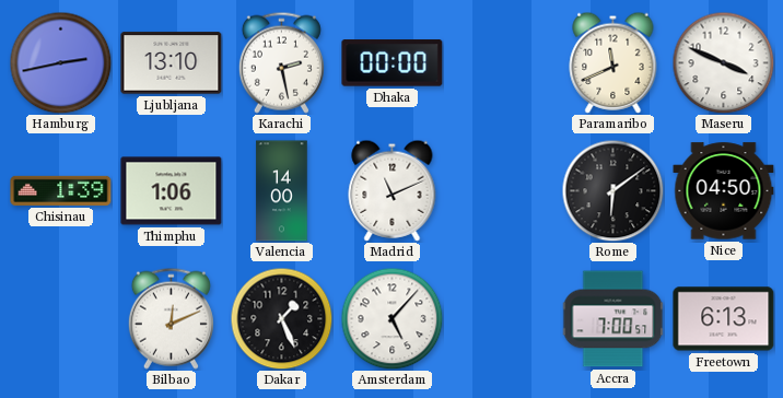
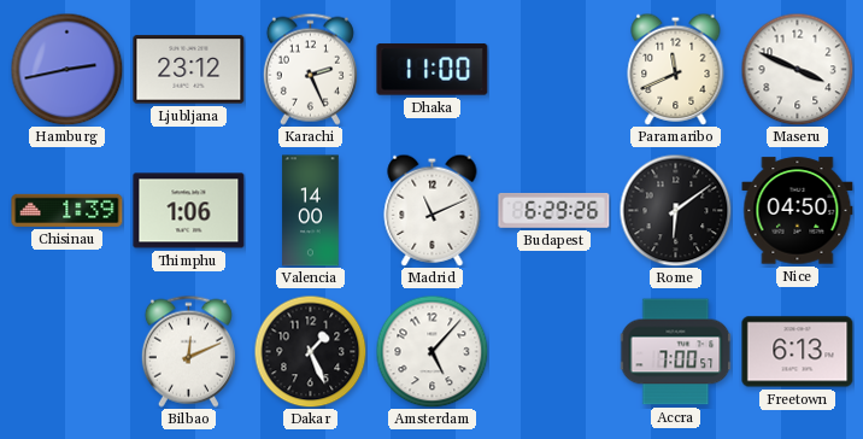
Ljubljana: 13:10 -> 23:12
Karachi: 2:28 -> 2:26
Dhaka: 00:00 -> 11:00
Budapest: none -> 6:29
